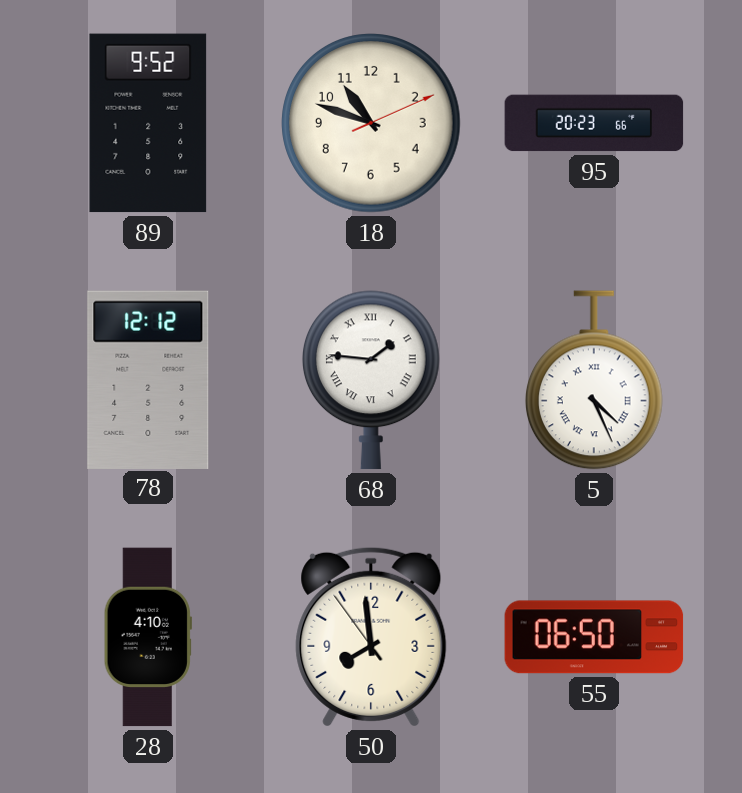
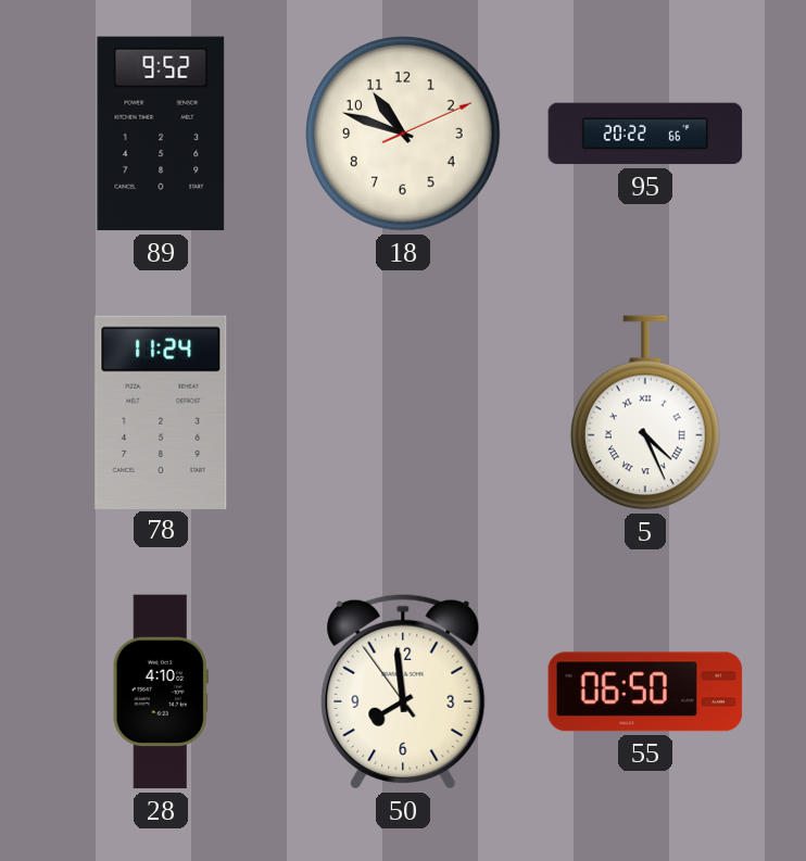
95: 20:23 -> 20:22
78: 12:12 -> 11:24
68: 1:46 -> none
